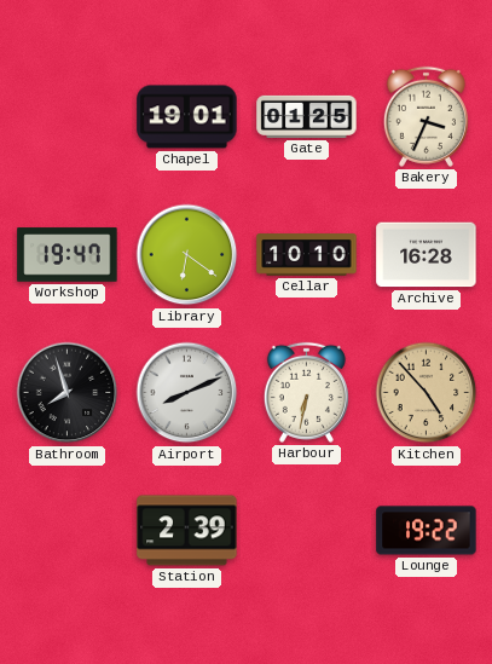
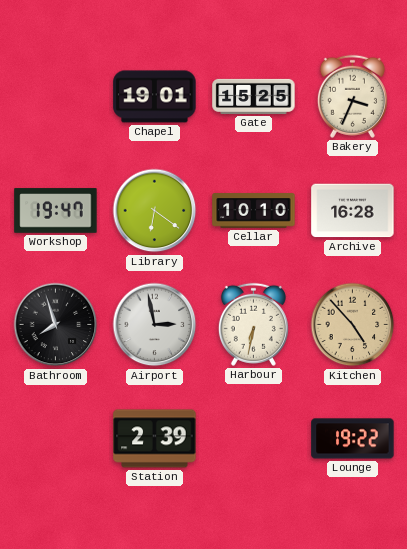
Gate: 01:25 -> 15:25
Airport: 8:11 -> 2:58
